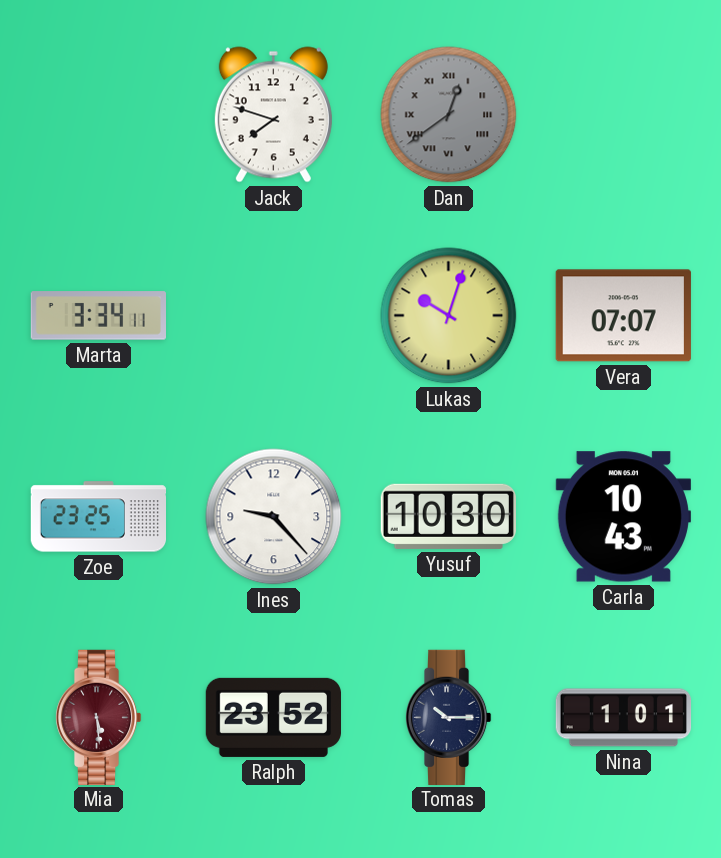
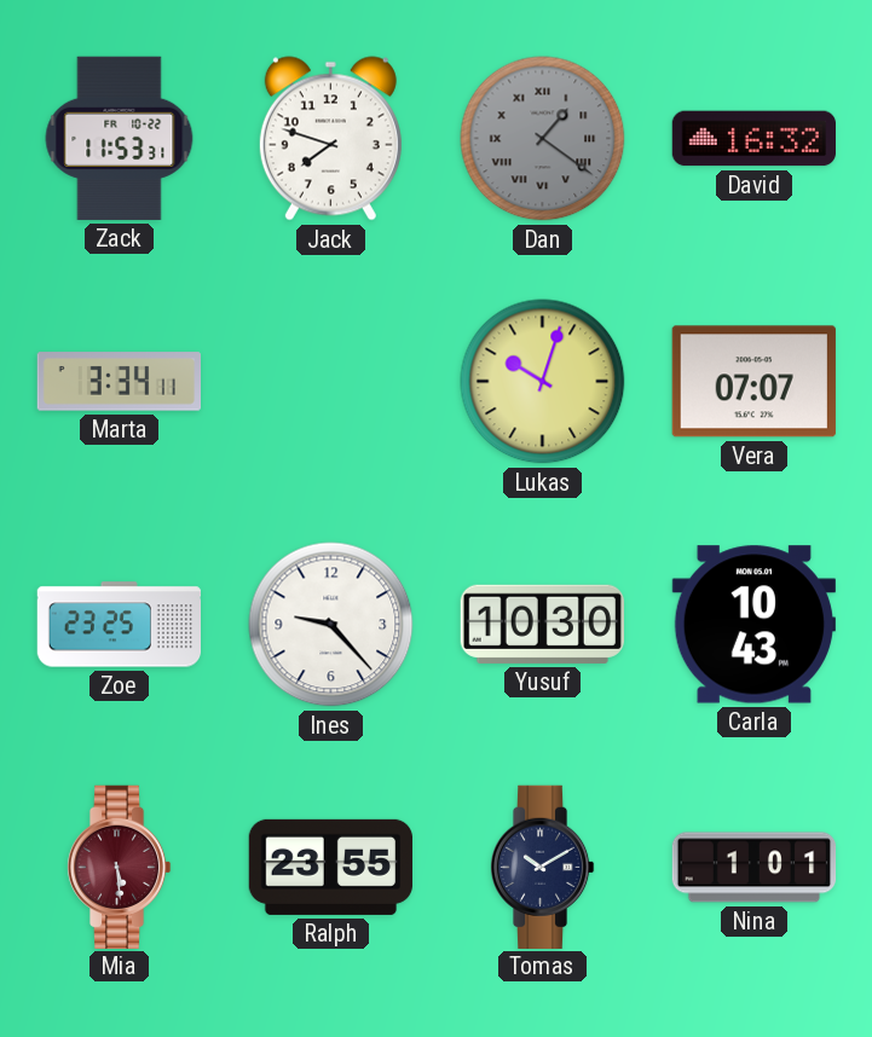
Zack: none -> 11:53
Dan: 12:39 -> 1:21
David: none -> 16:32
Ralph: 23:52 -> 23:55
Tomas: 10:15 -> 10:10
